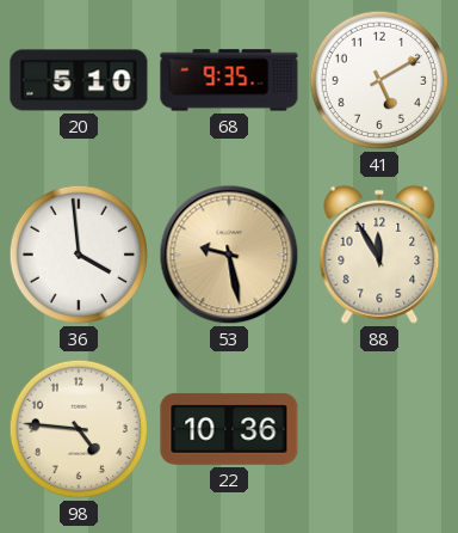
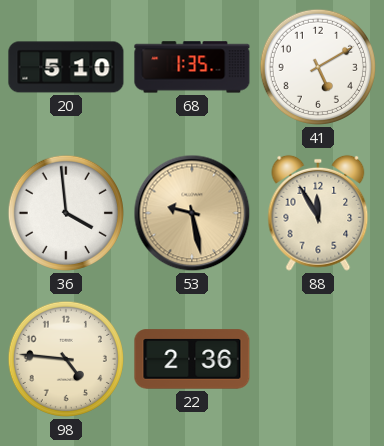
68: 9:35 -> 1:35
22: 10:36 -> 2:36
